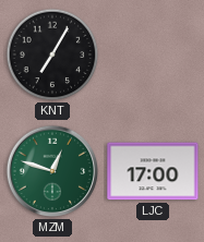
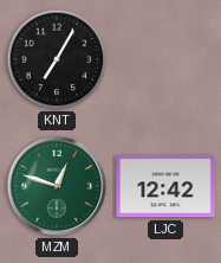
LJC: 17:00 -> 12:42
